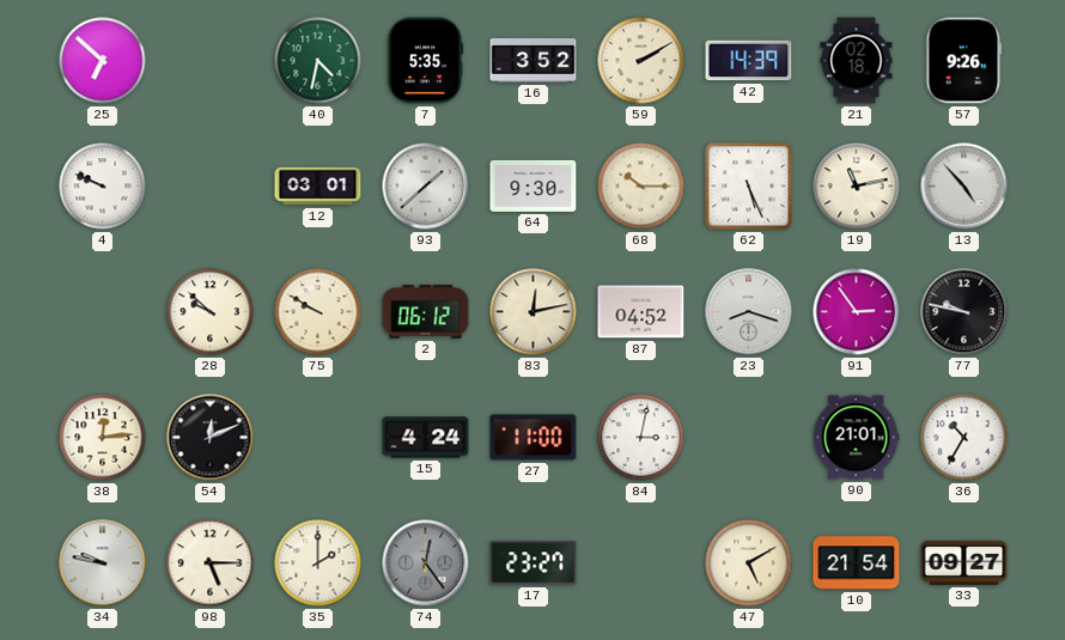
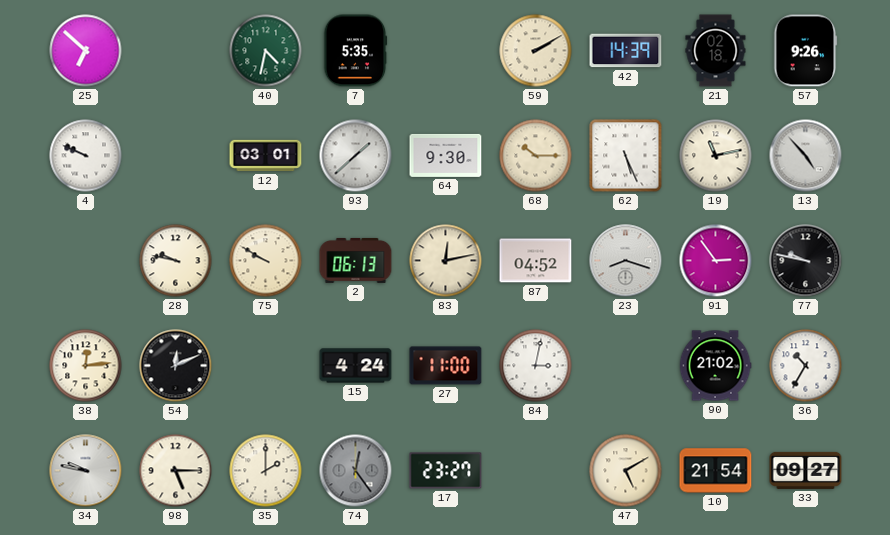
16: 3:52 -> none
28: 9:52 -> 9:47
2: 06:12 -> 06:13
90: 21:01 -> 21:02
